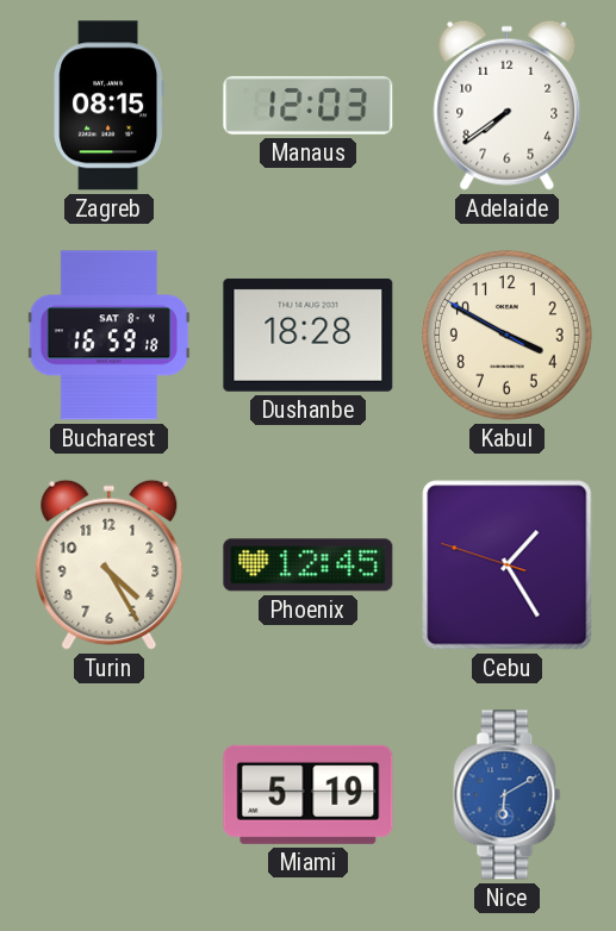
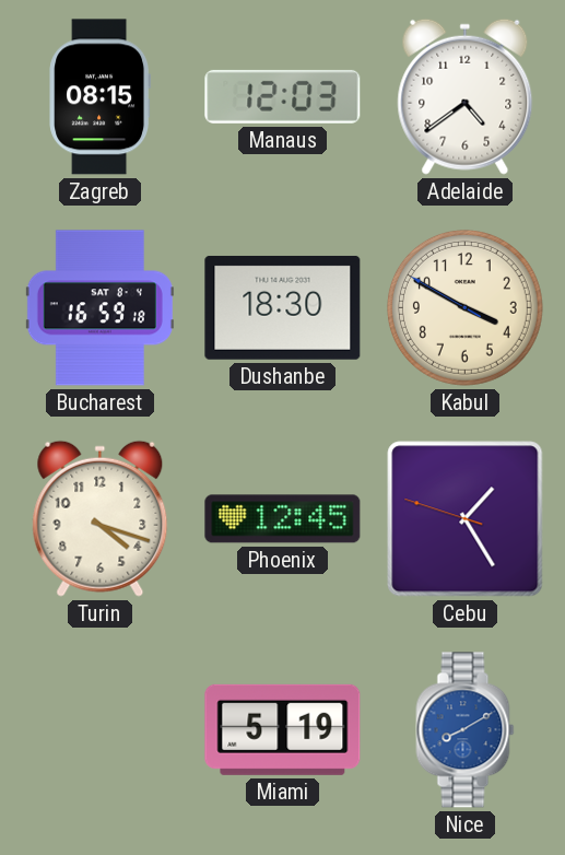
Adelaide: 7:39 -> 4:39
Dushanbe: 18:28 -> 18:30
Turin: 4:25 -> 4:18
Nice: 6:10 -> 8:10
